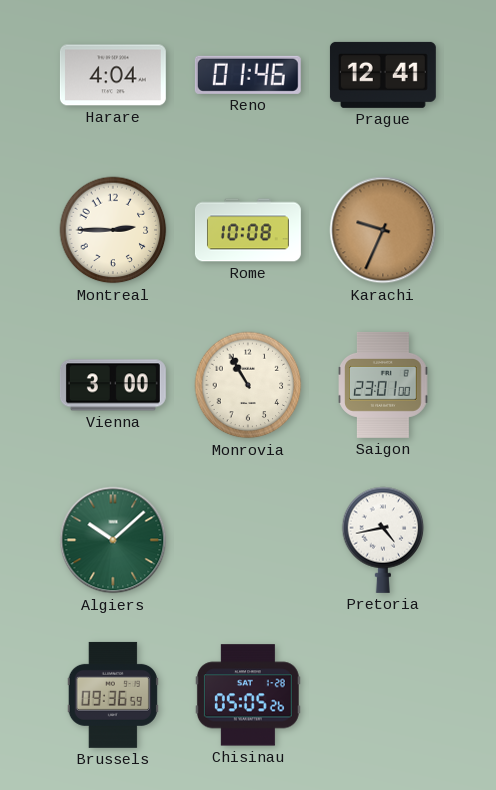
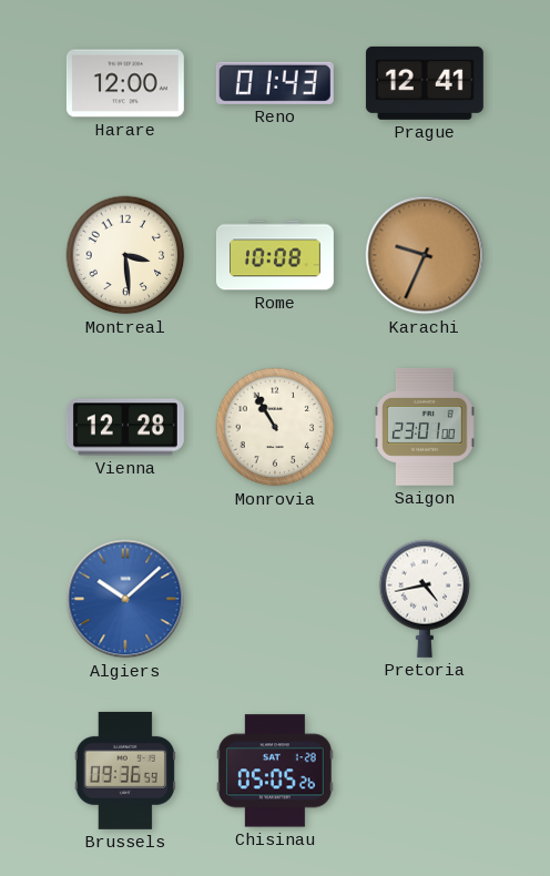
Harare: 4:04 -> 12:00
Reno: 01:46 -> 01:43
Montreal: 2:45 -> 3:29
Vienna: 3:00 -> 12:28
Algiers dial: green -> blue
